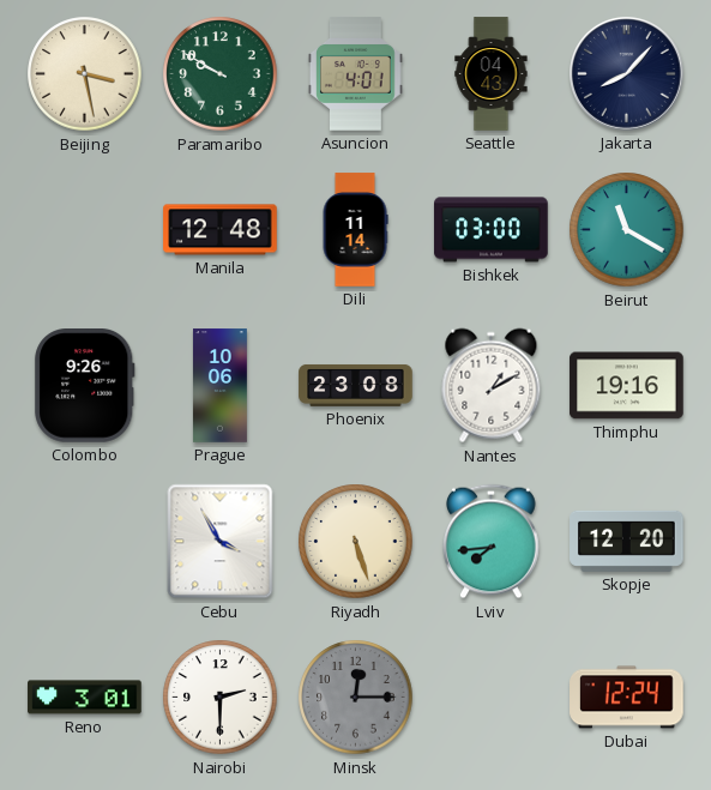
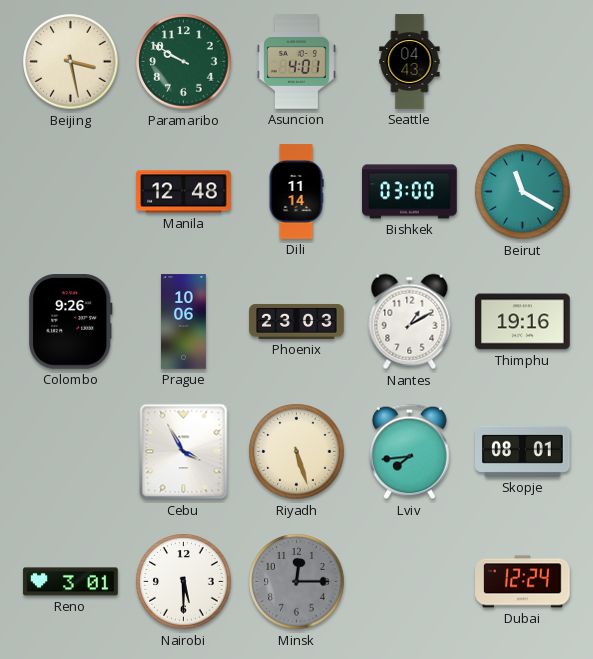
Jakarta: 8:07 -> none
Phoenix: 23:08 -> 23:03
Skopje: 12:20 -> 08:01
Nairobi: 2:30 -> 5:30
